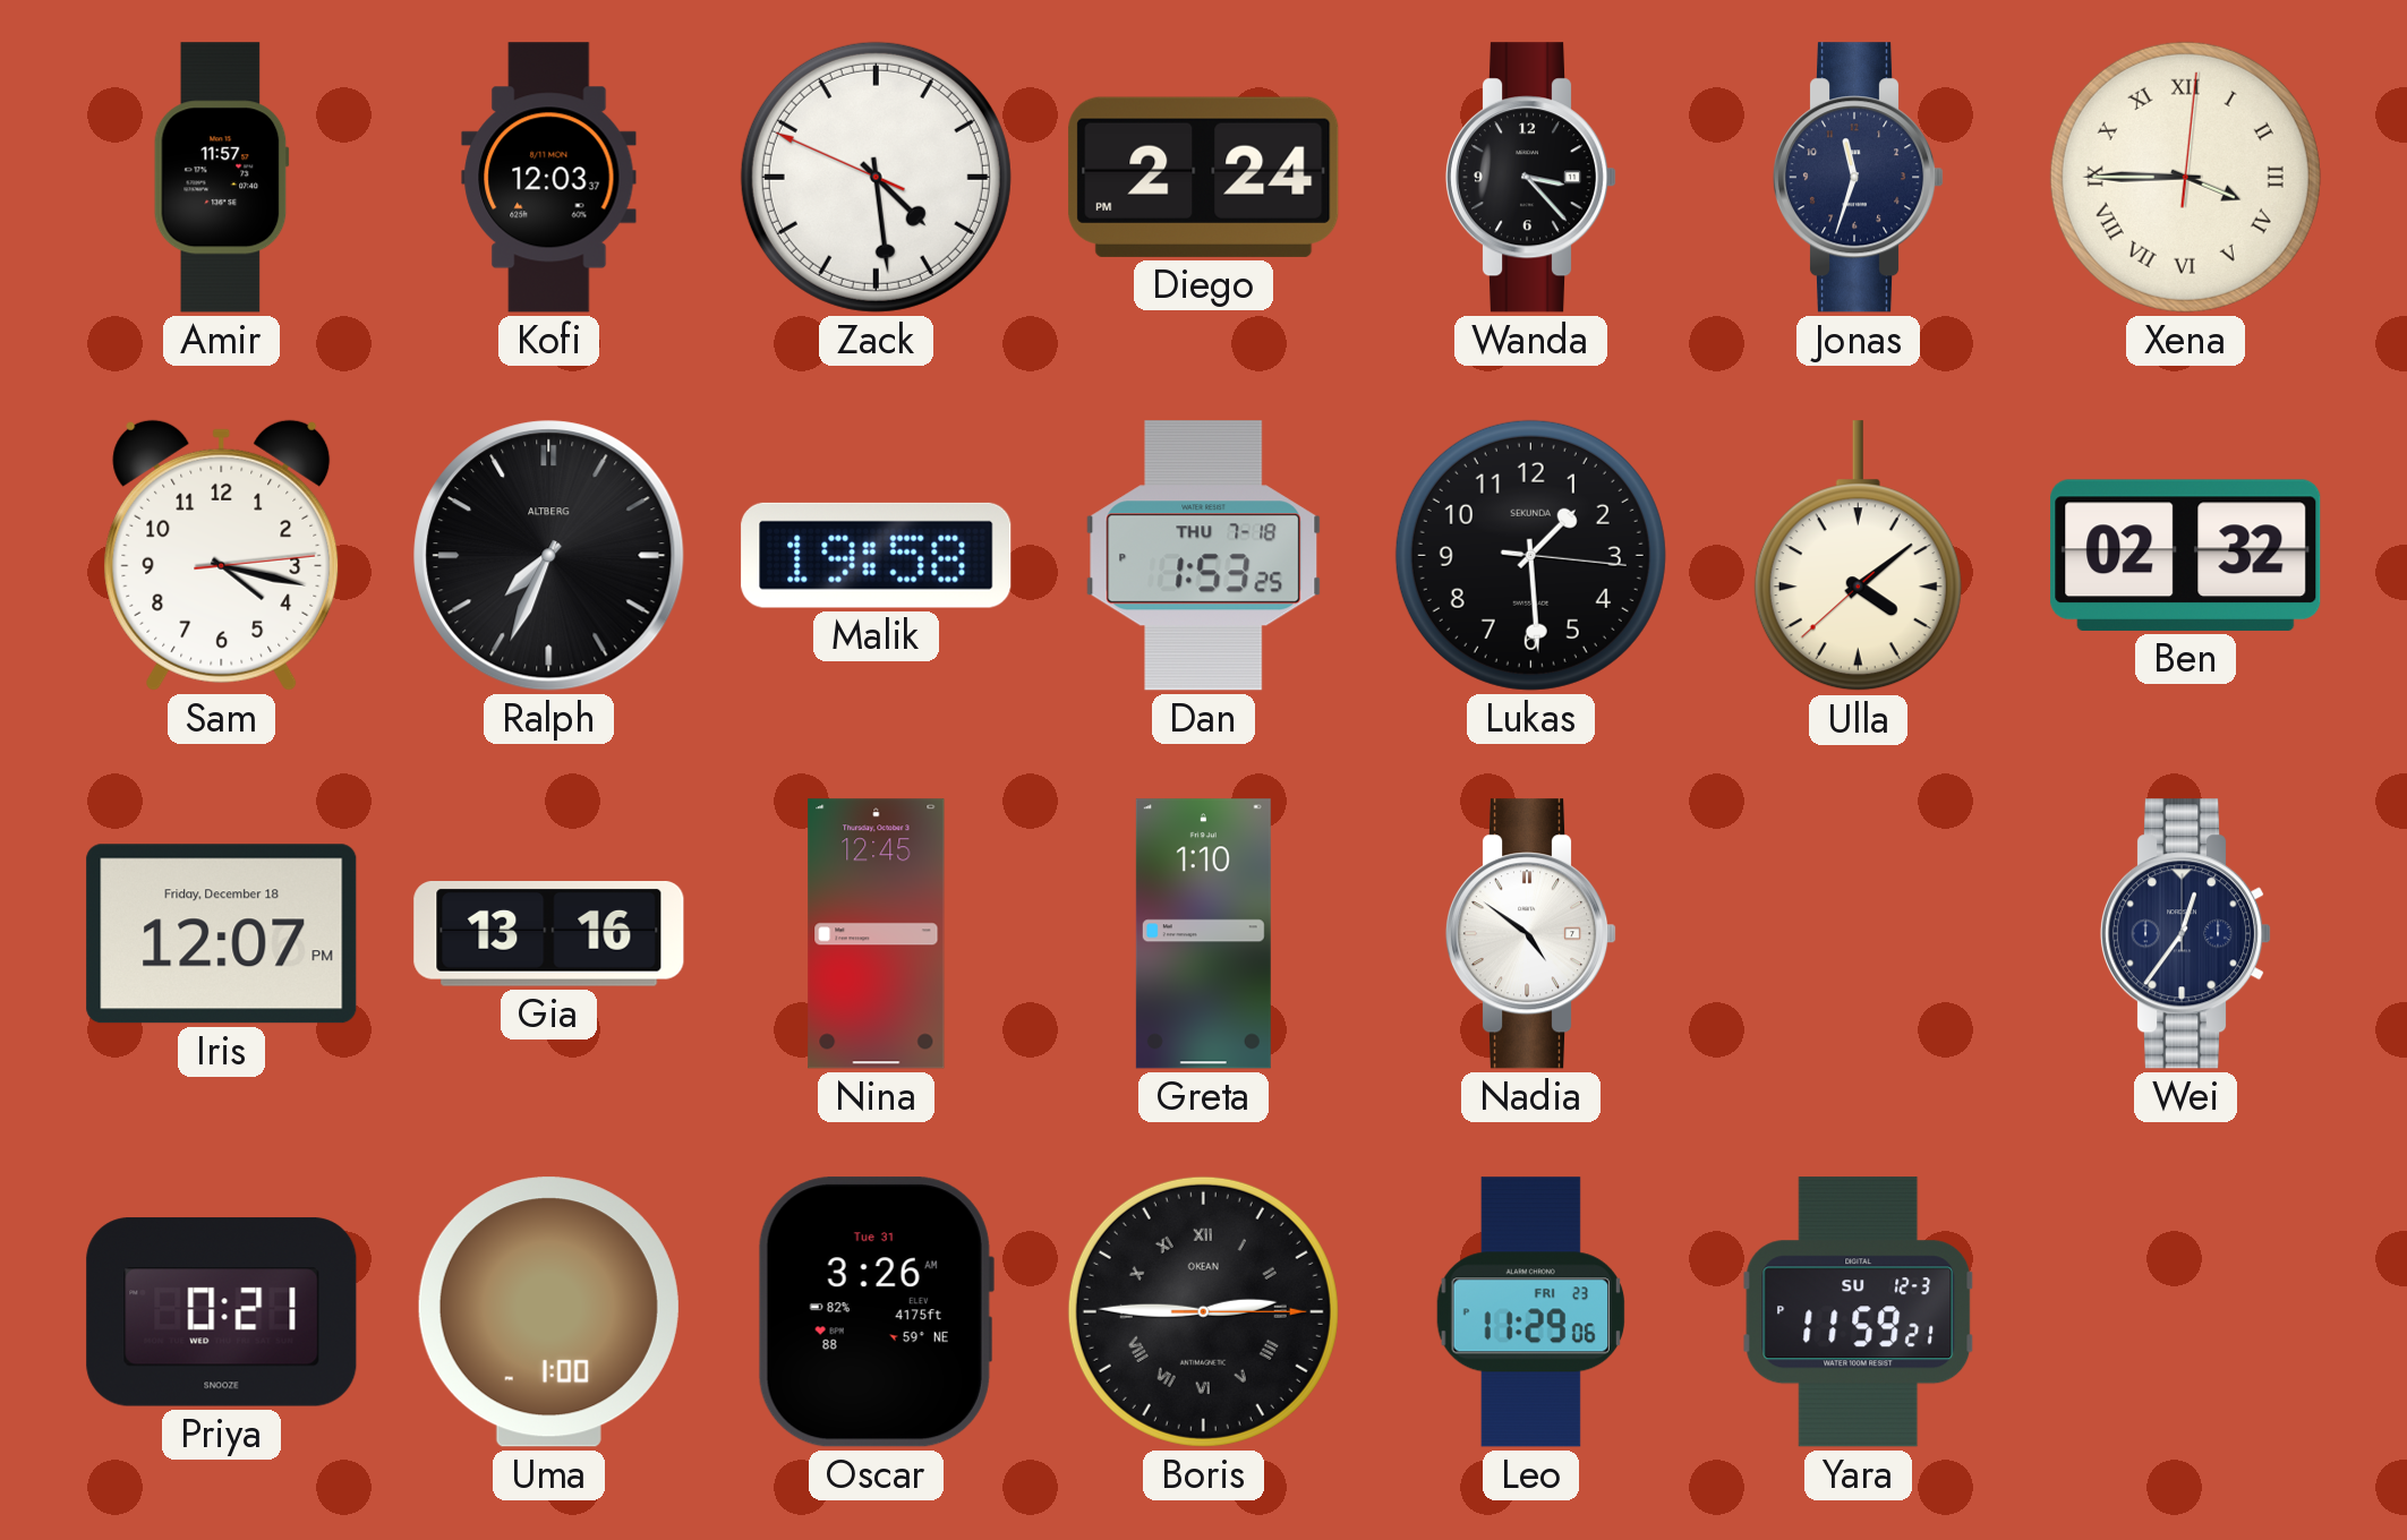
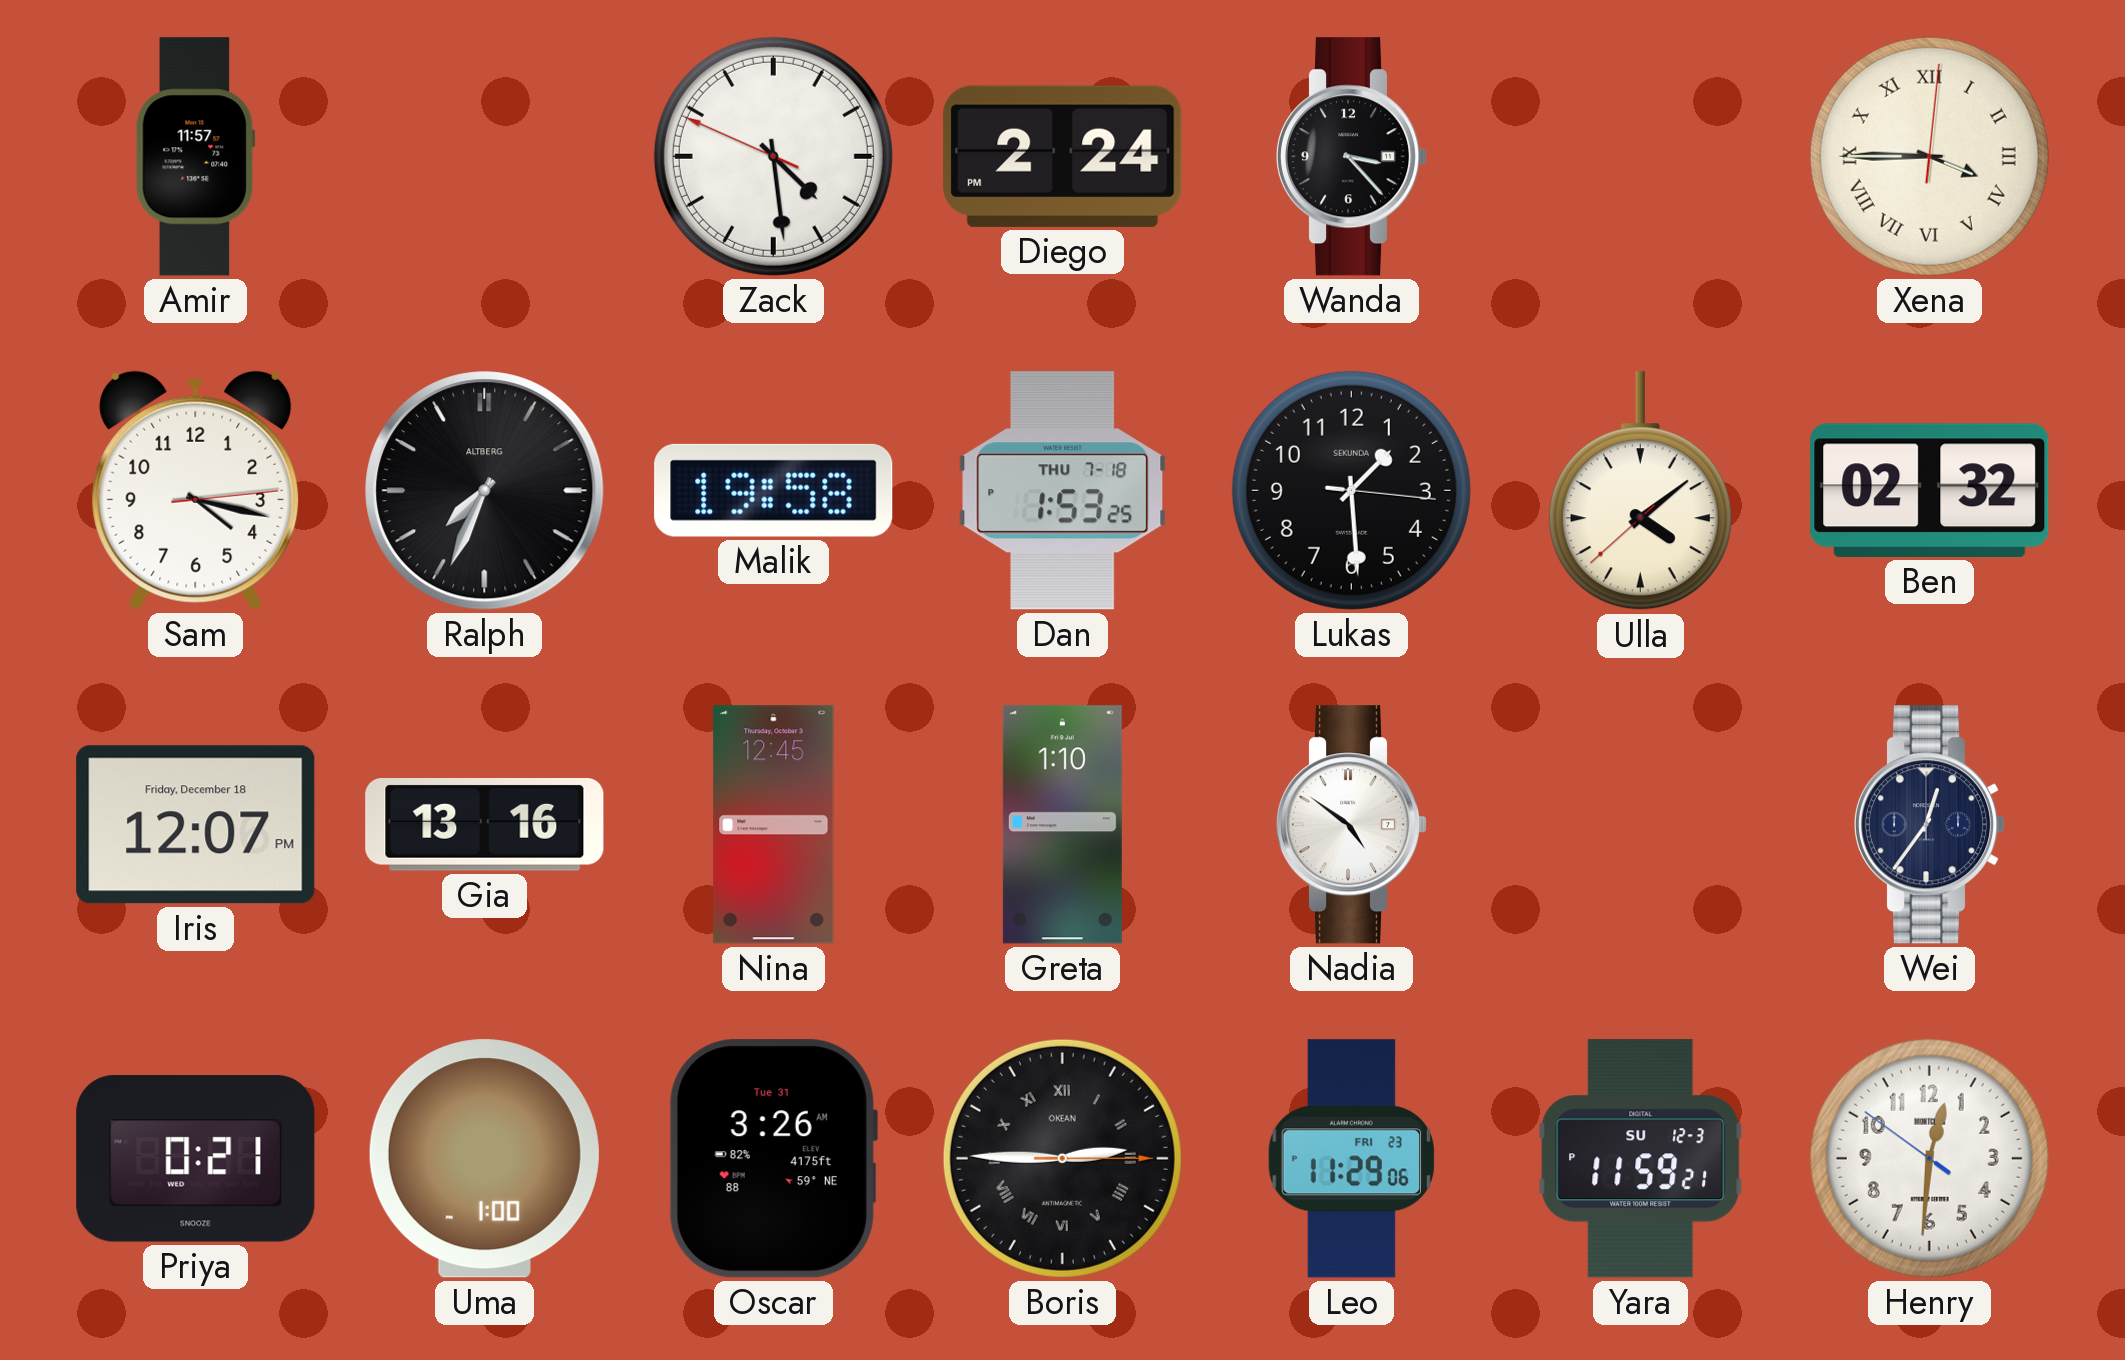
Kofi: 12:03 -> none
Jonas: 11:33 -> none
Henry: none -> 12:30
